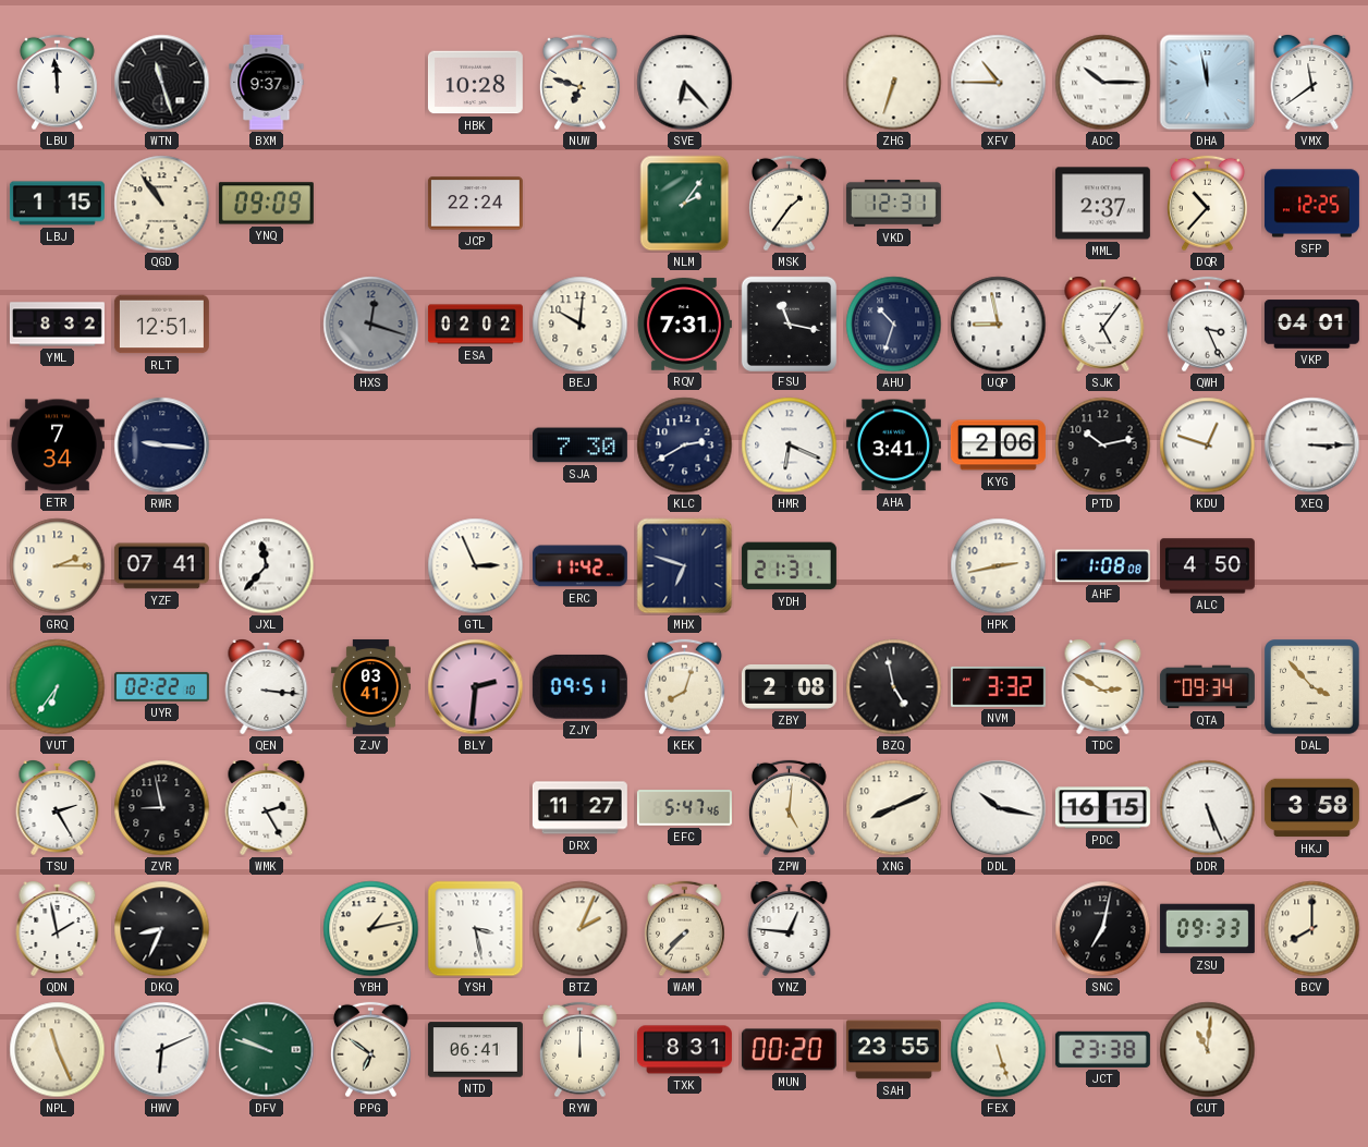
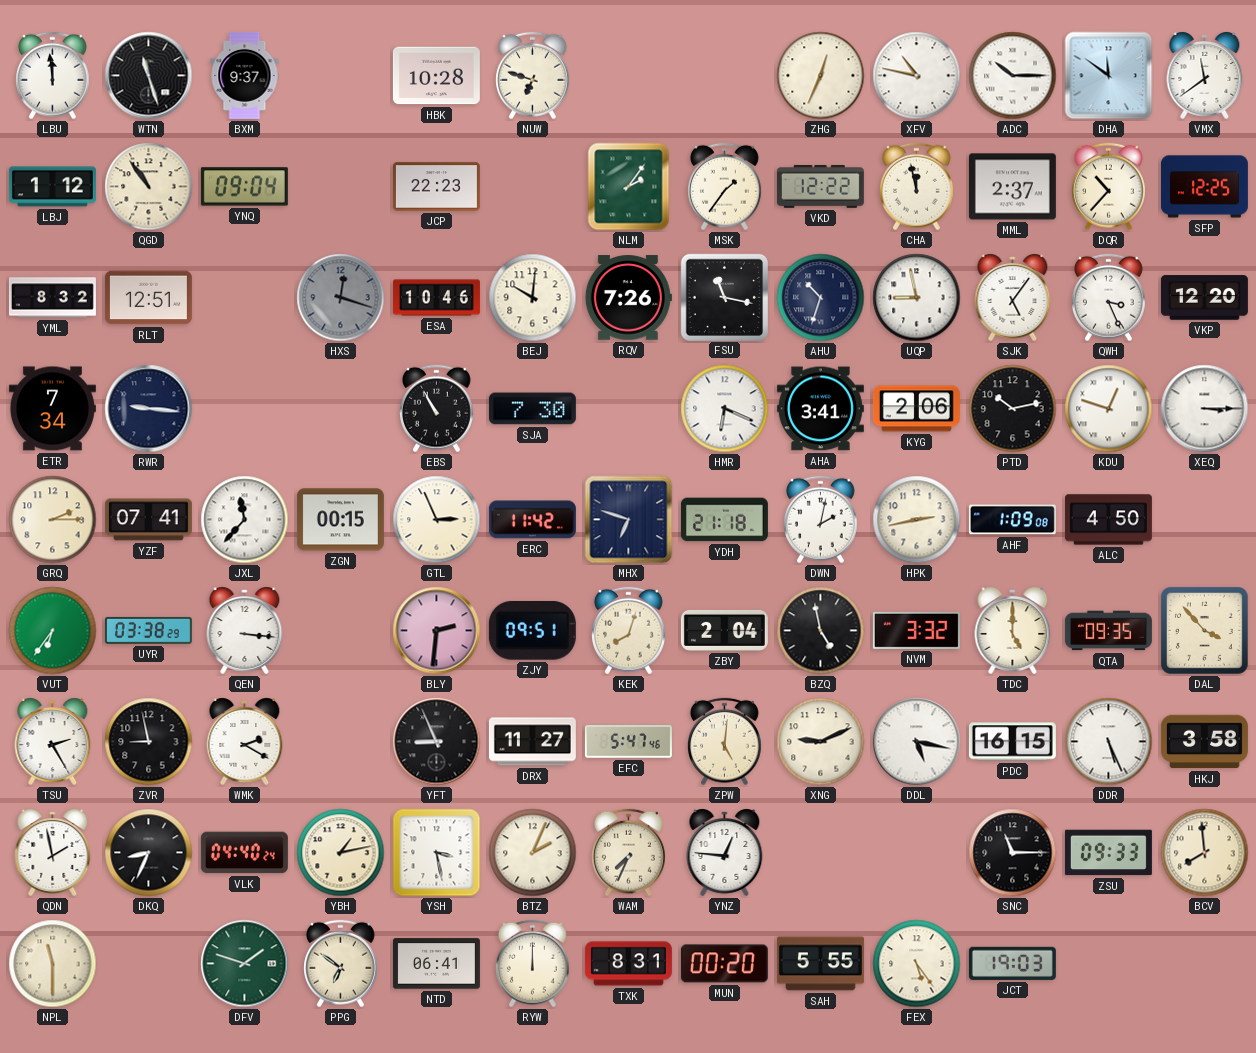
SVE: 6:23 -> none
ZHG: 6:33 -> 12:34
XFV: 10:45 -> 10:47
DHA: 11:58 -> 11:51
LBJ: 1:15 -> 1:12
YNQ: 09:09 -> 09:04
JCP: 22:24 -> 22:23
VKD: 12:31 -> 12:22
CHA: none -> 11:58
ESA: 02:02 -> 10:46
RQV: 7:31 -> 7:26
VKP: 04:01 -> 12:20
EBS: none -> 10:55
KLC: 2:40 -> none
ZGN: none -> 00:15
YDH: 21:31 -> 21:18
DWN: none -> 2:02
AHF: 1:08 -> 1:09
UYR: 02:22 -> 03:38
ZJV: 03:41 -> none
ZBY: 2:08 -> 2:04
TDC: 2:50 -> 5:00
QTA: 09:34 -> 09:35
WMK: 2:25 -> 2:20
YFT: none -> 8:56
XNG: 8:11 -> 9:11
DDL: 10:17 -> 5:17
VLK: none -> 04:40
WAM: 7:37 -> 7:34
SNC: 7:02 -> 11:15
BCV: 8:00 -> 7:59
NPL: 11:26 -> 11:30
HWV: 6:11 -> none
DFV: 9:48 -> 1:48
SAH: 23:55 -> 5:55
FEX: 5:27 -> 5:24
JCT: 23:38 -> 19:03
CUT: 11:01 -> none
